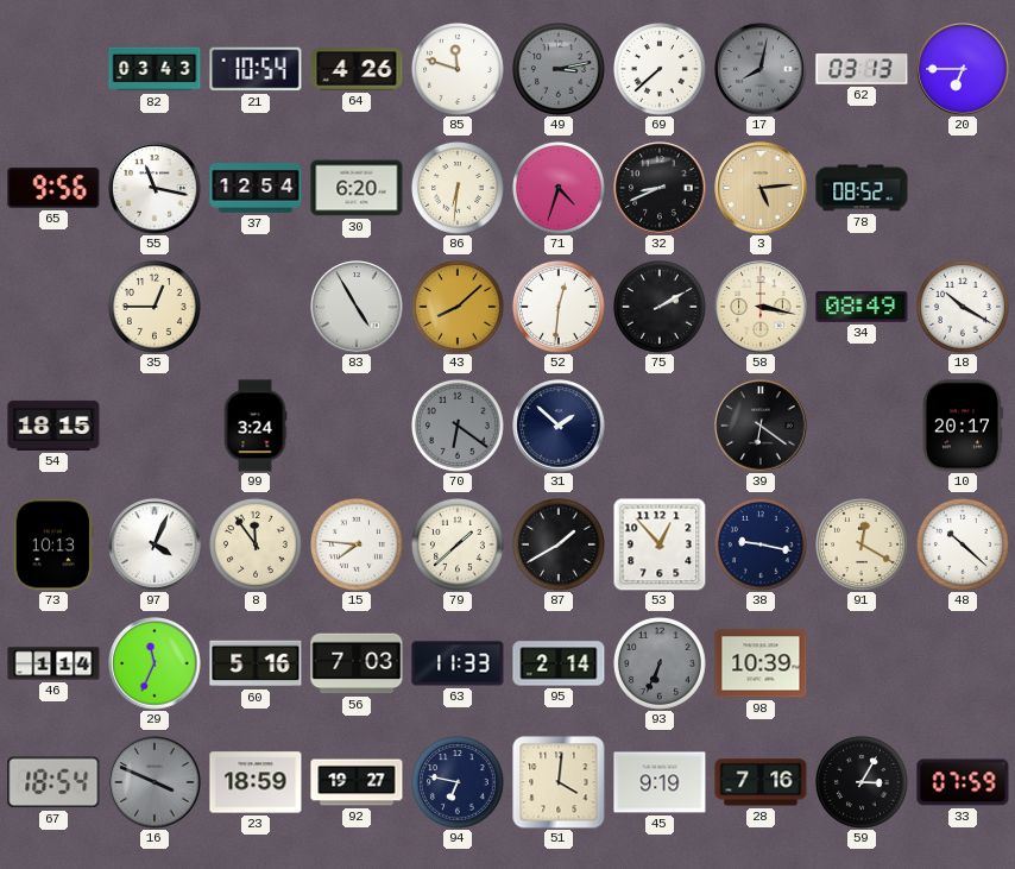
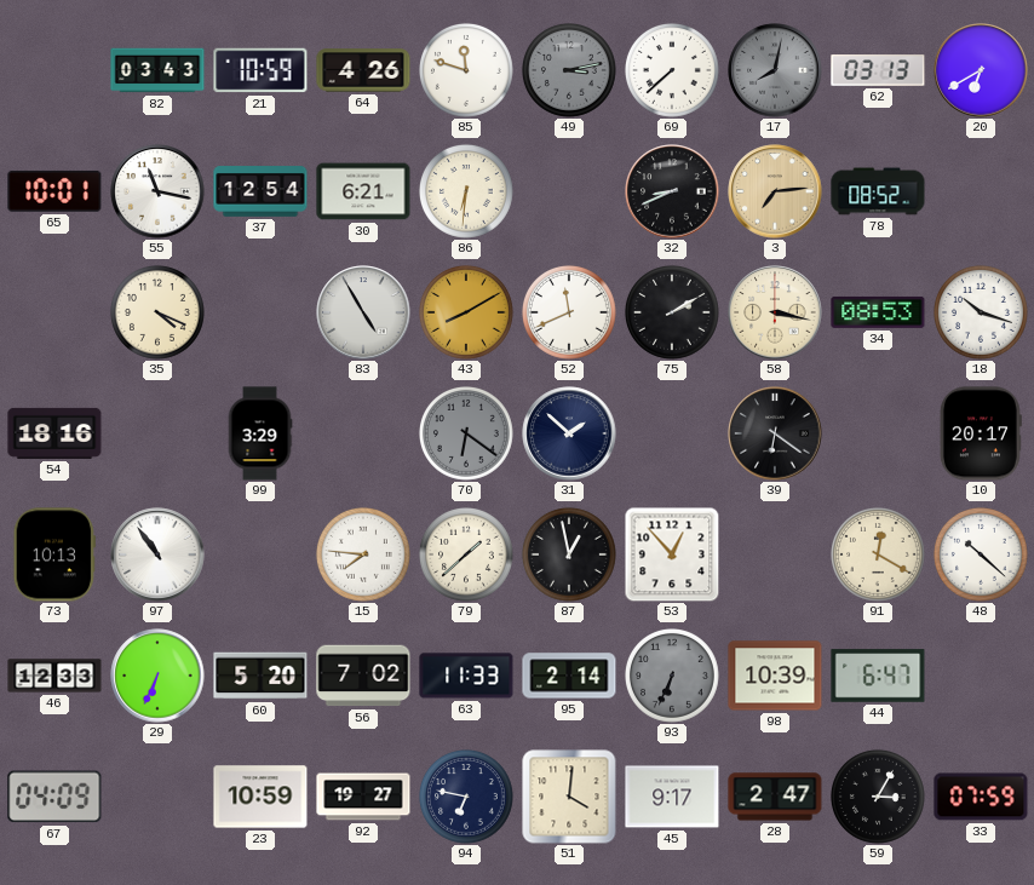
21: 10:54 -> 10:59
20: 6:45 -> 6:40
65: 9:56 -> 10:01
30: 6:20 -> 6:21
71: 4:33 -> none
3: 5:14 -> 7:14
35: 12:45 -> 4:19
43: 8:08 -> 8:10
52: 12:31 -> 11:41
34: 08:49 -> 08:53
18: 10:20 -> 10:18
54: 18:15 -> 18:16
99: 3:24 -> 3:29
97: 4:04 -> 10:54
8: 11:54 -> none
87: 1:40 -> 12:58
38: 9:17 -> none
46: 1:14 -> 12:33
29: 11:34 -> 6:34
60: 5:16 -> 5:20
56: 7:03 -> 7:02
44: none -> 6:47
67: 18:54 -> 04:09
16: 3:49 -> none
23: 18:59 -> 10:59
45: 9:19 -> 9:17
28: 7:16 -> 2:47
